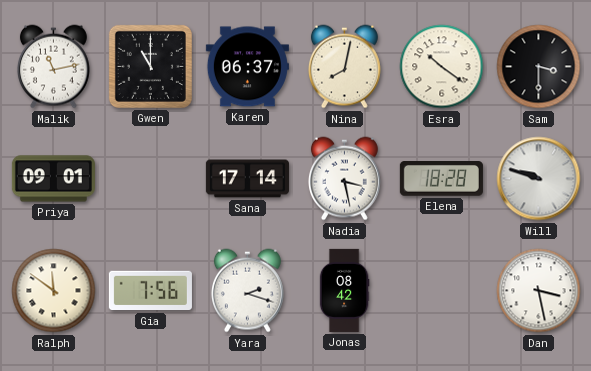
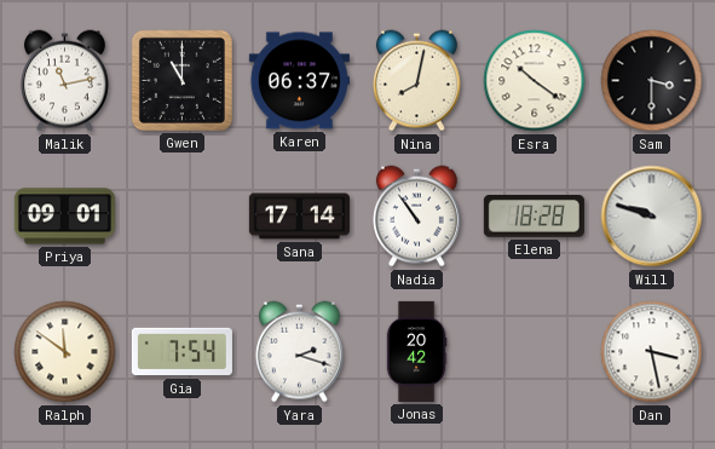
Nadia: 3:28 -> 10:54
Gia: 7:56 -> 7:54
Jonas: 08:42 -> 20:42
